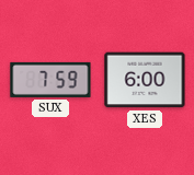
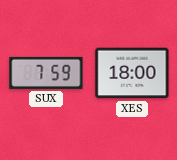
XES: 6:00 -> 18:00
